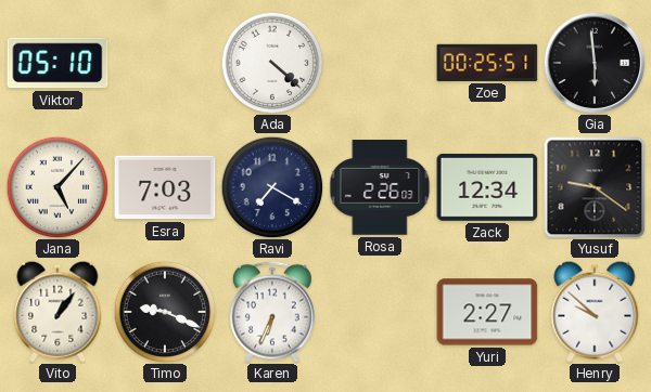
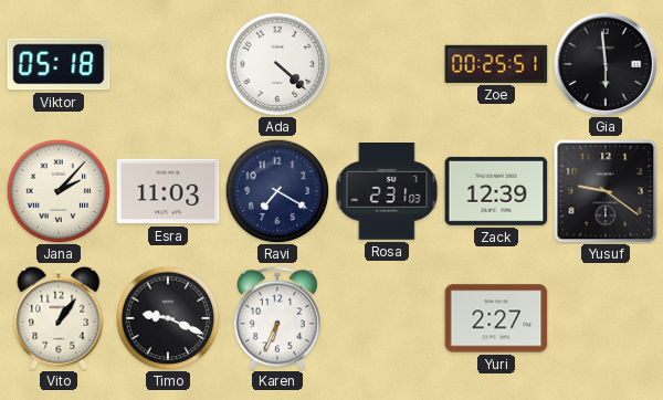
Viktor: 05:10 -> 05:18
Jana: 5:07 -> 2:07
Esra: 7:03 -> 11:03
Rosa: 2:26 -> 2:31
Zack: 12:34 -> 12:39
Henry: 9:52 -> none
